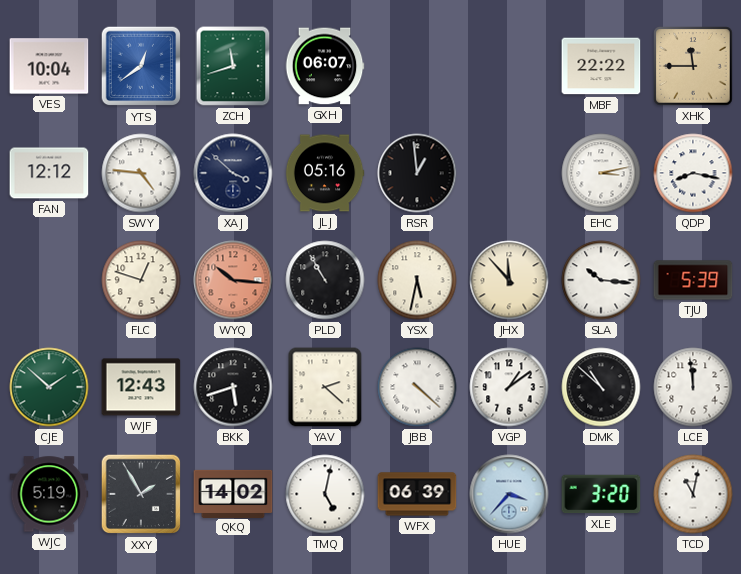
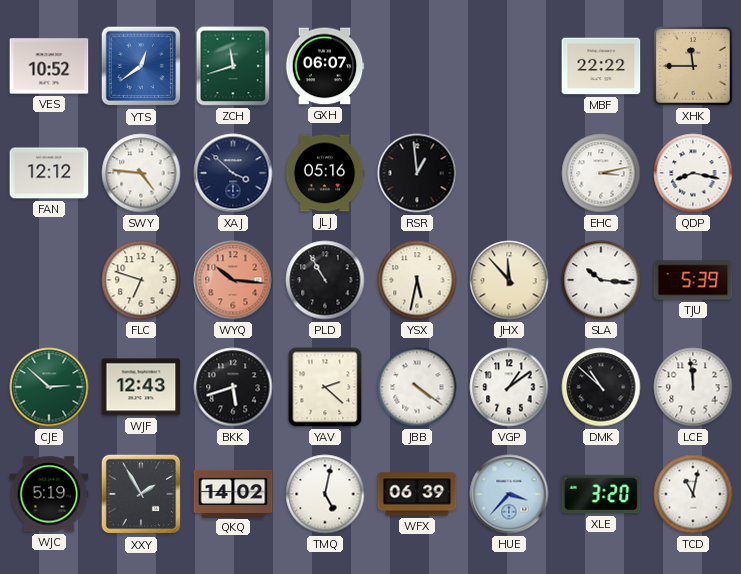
VES: 10:04 -> 10:52
FLC: 12:48 -> 6:48
CJE: 1:52 -> 2:52
JBB: 4:22 -> 4:21
